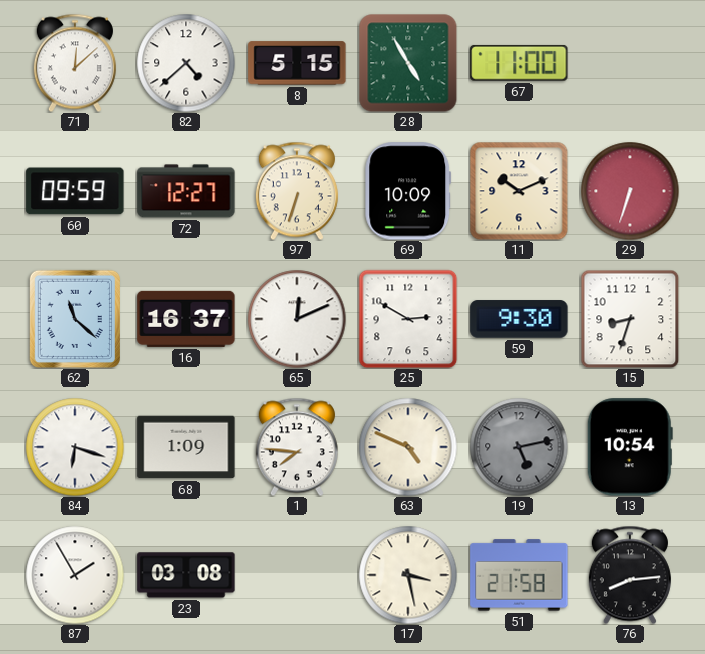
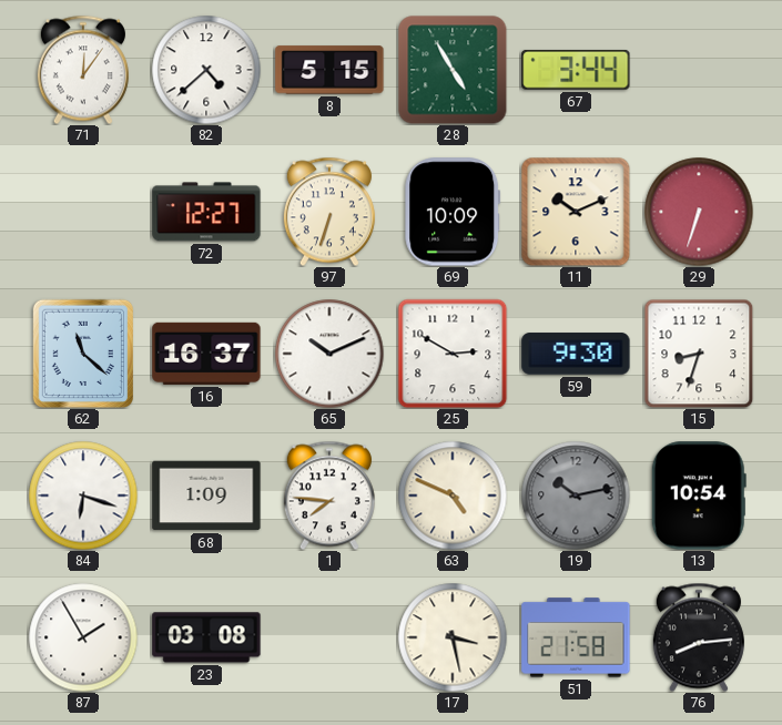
71: 12:08 -> 12:06
67: 11:00 -> 3:44
60: 09:59 -> none
65: 12:11 -> 10:11
19: 5:13 -> 10:13
